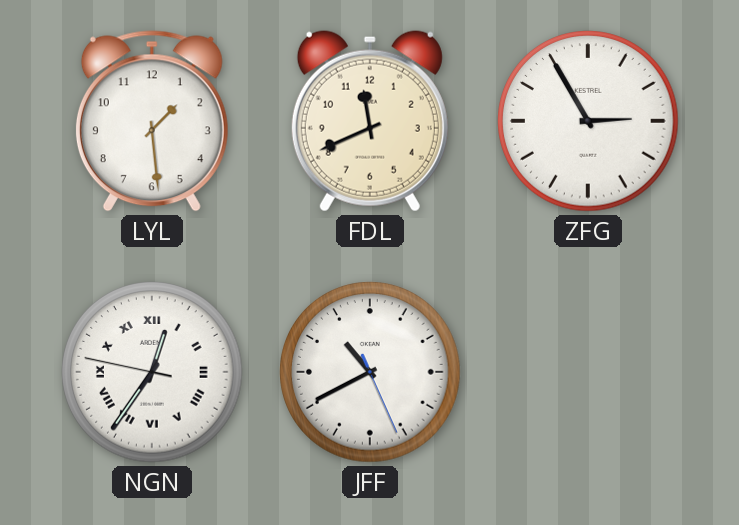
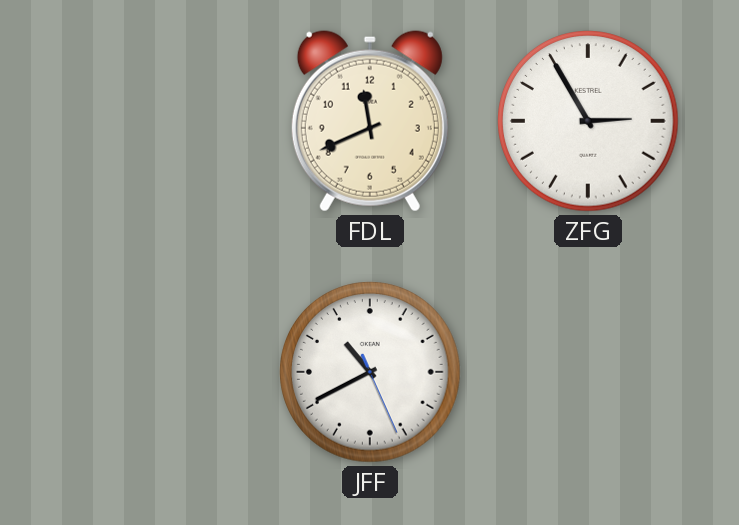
LYL: 1:29 -> none
NGN: 12:35 -> none
